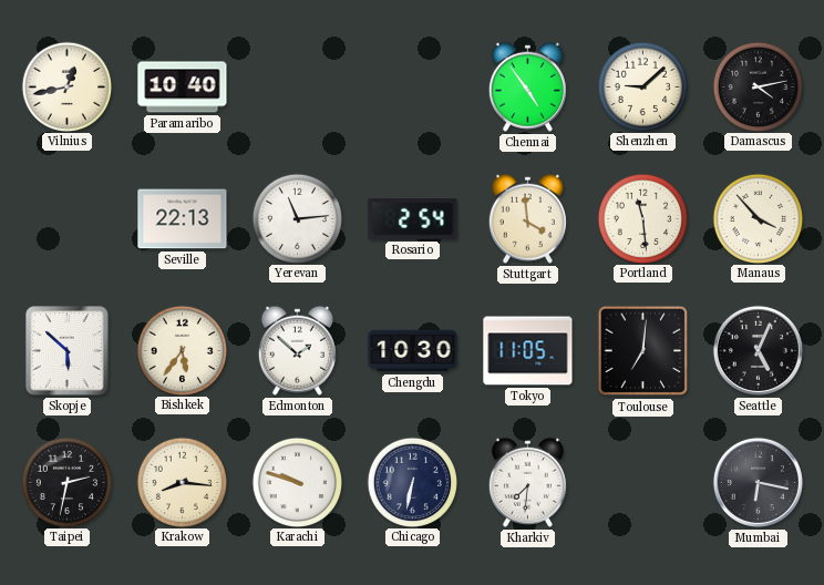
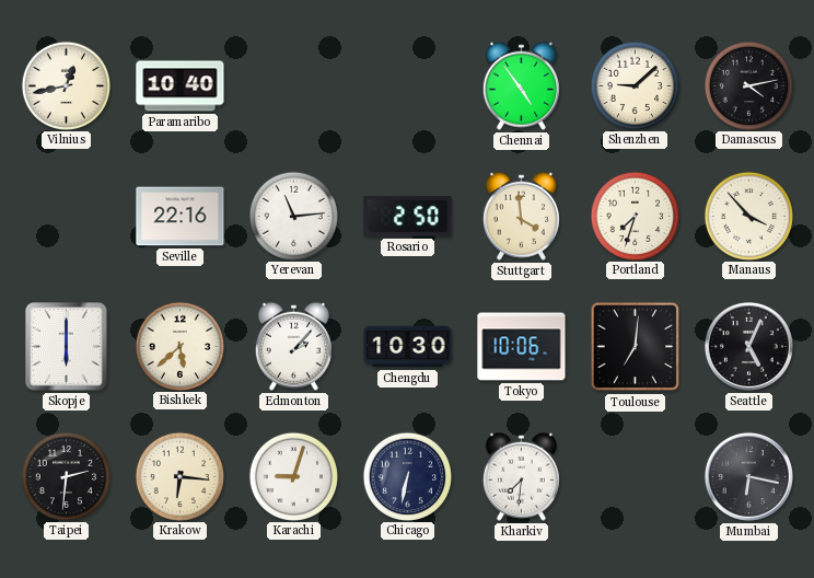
Seville: 22:13 -> 22:16
Rosario: 2:54 -> 2:50
Portland: 11:29 -> 7:33
Skopje: 5:52 -> 6:00
Bishkek: 5:36 -> 5:38
Edmonton: 1:52 -> 2:07
Tokyo: 11:05 -> 10:06
Taipei: 2:32 -> 2:31
Krakow: 8:16 -> 6:16
Karachi: 9:48 -> 9:03
